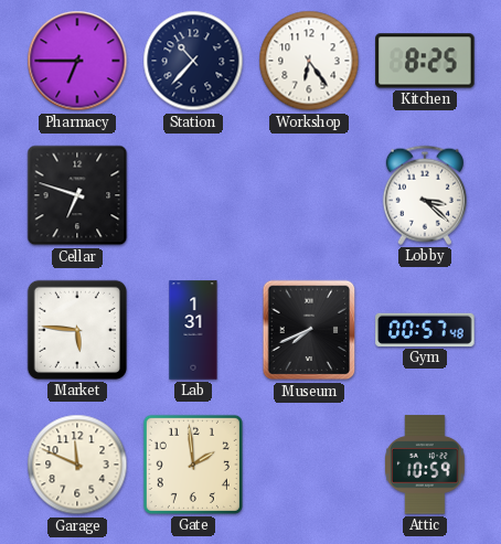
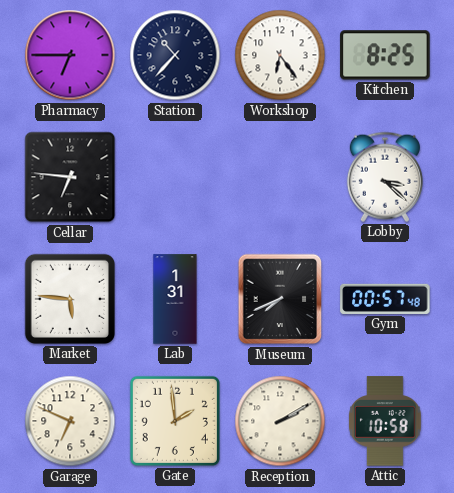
Cellar: 6:48 -> 6:46
Garage: 11:49 -> 6:49
Reception: none -> 2:10
Attic: 10:59 -> 10:58
